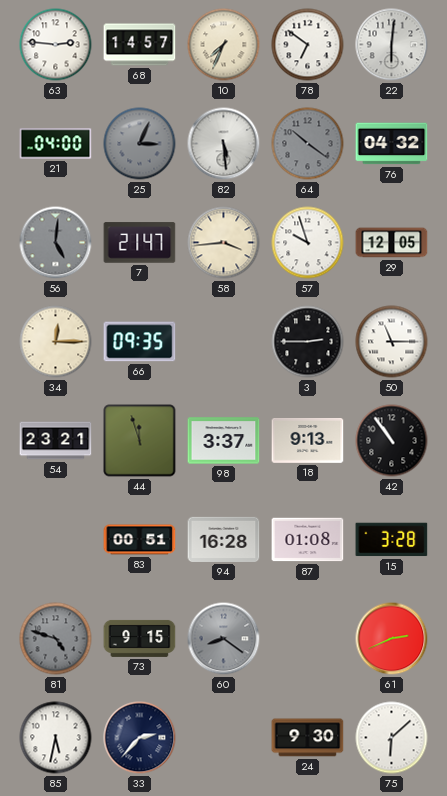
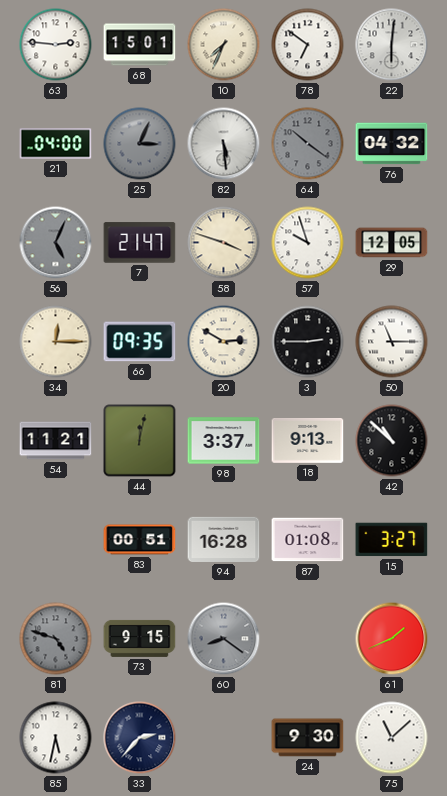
68: 14:57 -> 15:01
56: 5:01 -> 5:04
58: 3:44 -> 3:48
20: none -> 2:50
54: 23:21 -> 11:21
44: 11:57 -> 12:02
42: 10:54 -> 10:52
15: 3:28 -> 3:27
61: 2:41 -> 1:41
75: 6:08 -> 11:08
